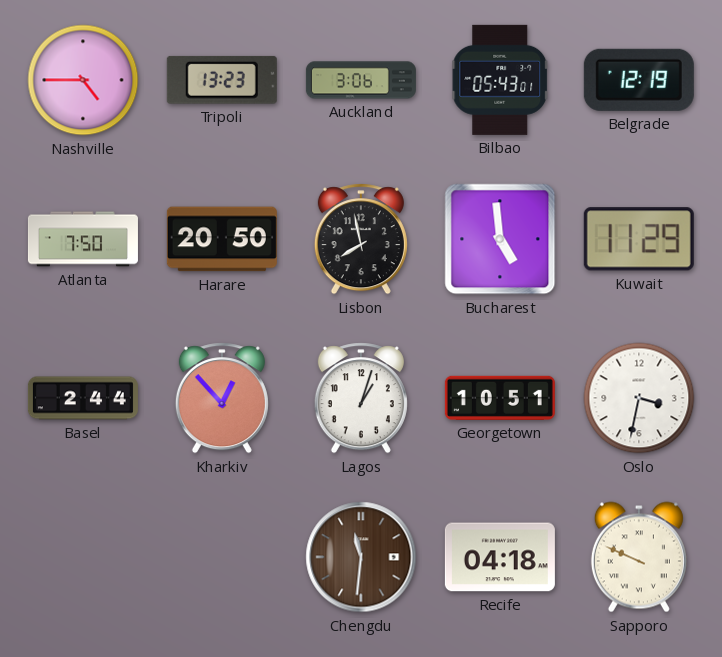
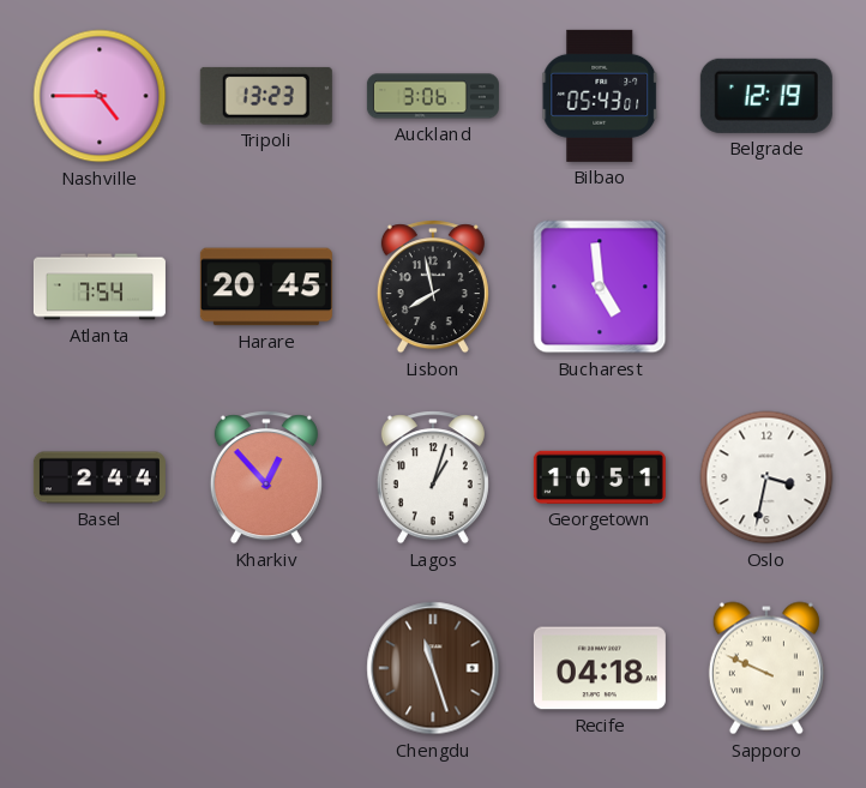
Atlanta: 7:50 -> 7:54
Harare: 20:50 -> 20:45
Kuwait: 11:29 -> none
Chengdu: 11:31 -> 11:27
